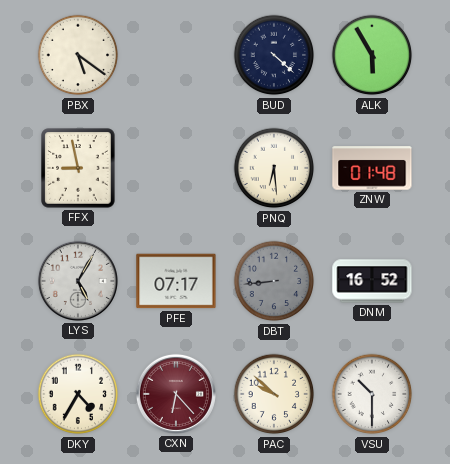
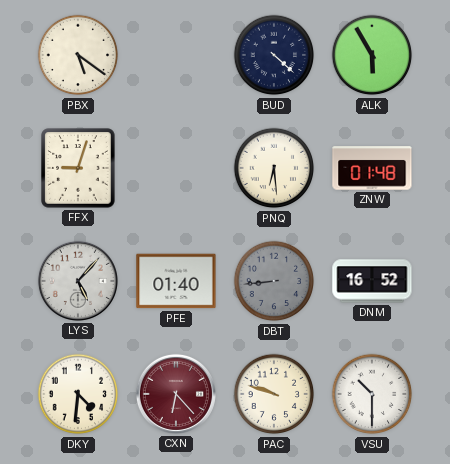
FFX: 8:58 -> 9:03
LYS: 5:05 -> 5:07
PFE: 07:17 -> 01:40
DKY: 4:35 -> 4:31
PAC: 9:52 -> 9:48
